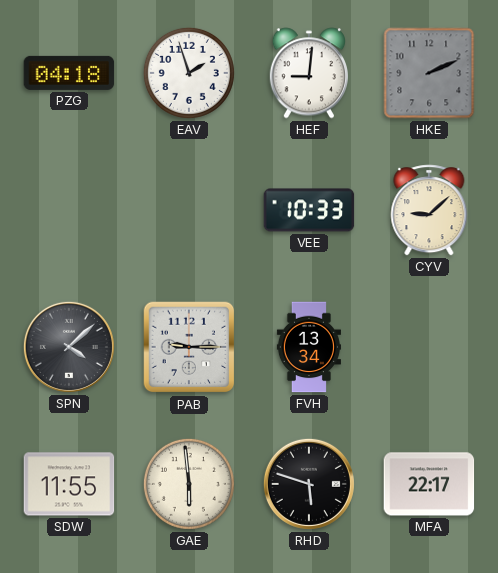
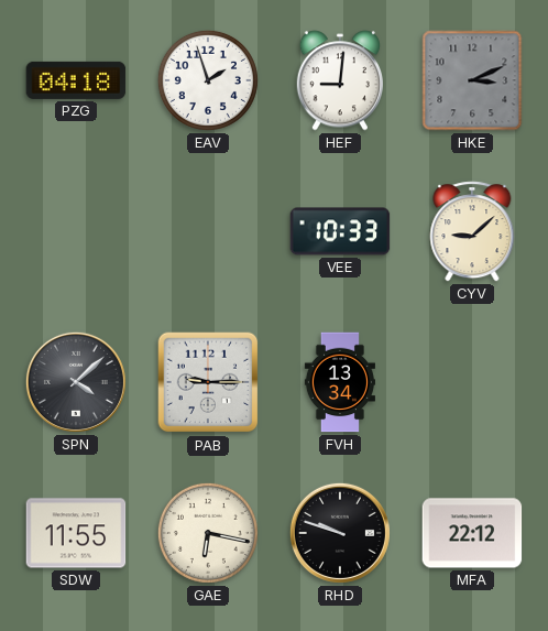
HKE: 2:11 -> 3:11
GAE: 5:59 -> 6:17
RHD: 5:48 -> 9:48
MFA: 22:17 -> 22:12
